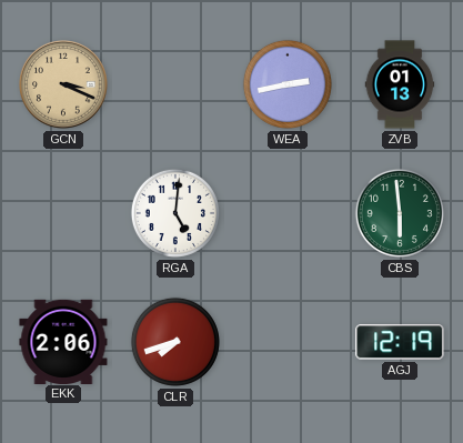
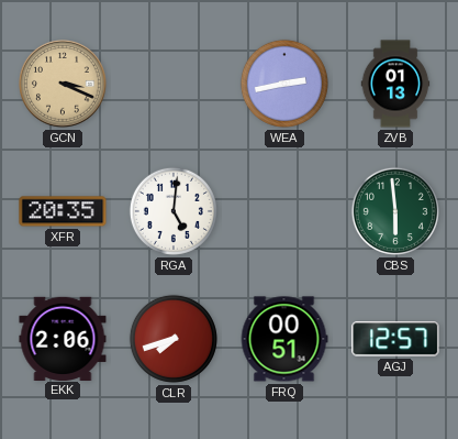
XFR: none -> 20:35
FRQ: none -> 00:51
AGJ: 12:19 -> 12:57
